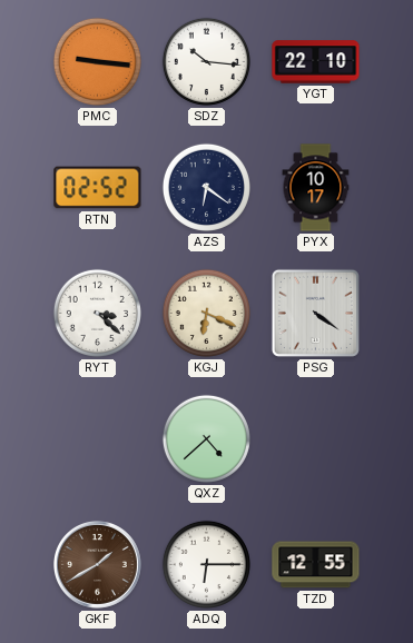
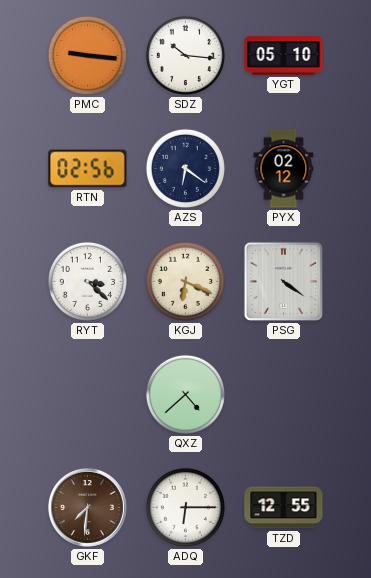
YGT: 22:10 -> 05:10
RTN: 02:52 -> 02:56
PYX: 10:17 -> 02:12
GKF: 1:40 -> 7:31
